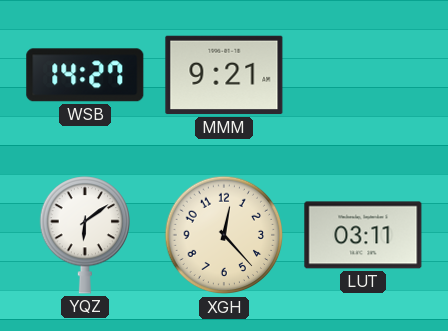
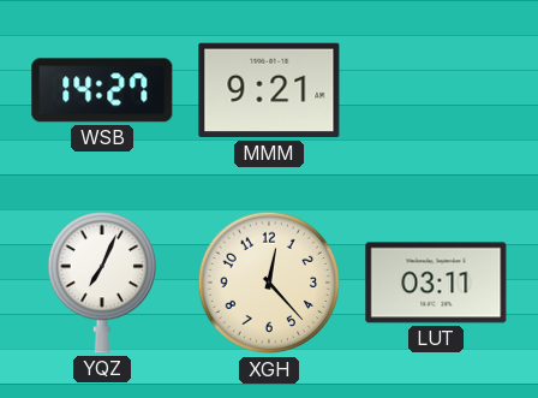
YQZ: 6:09 -> 7:04
